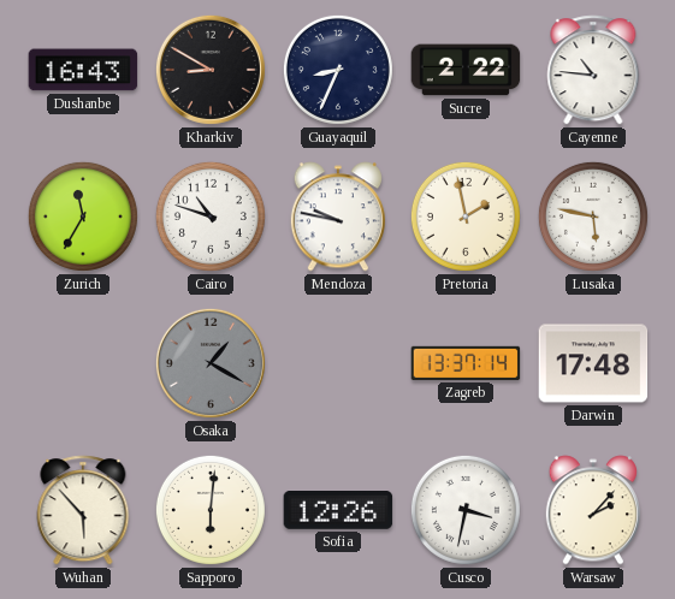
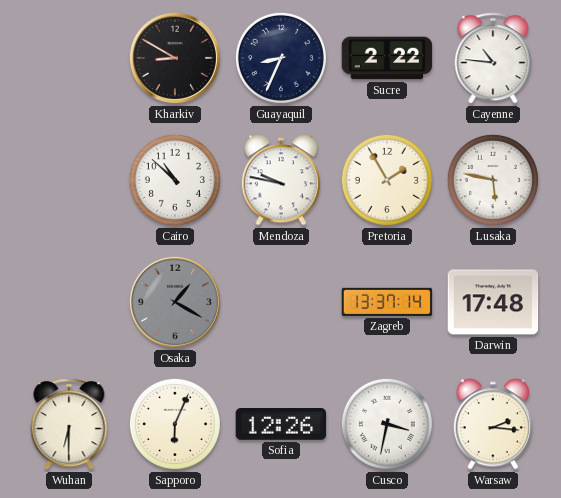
Dushanbe: 16:43 -> none
Zurich: 11:35 -> none
Cairo: 10:48 -> 10:52
Pretoria: 1:58 -> 1:55
Wuhan: 5:53 -> 6:30
Sapporo: 6:01 -> 6:04
Warsaw: 2:07 -> 2:16
